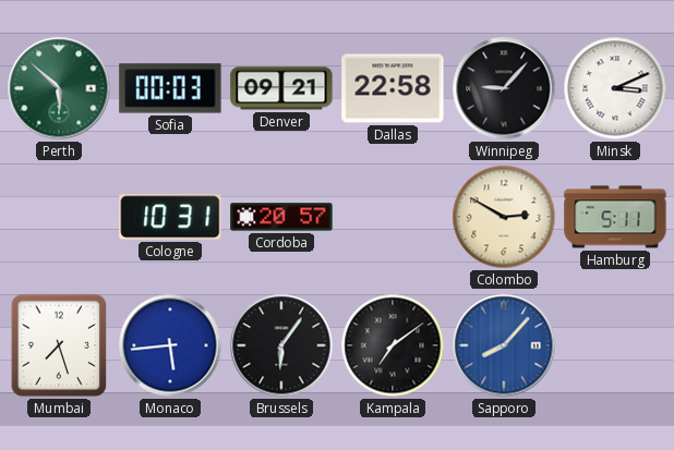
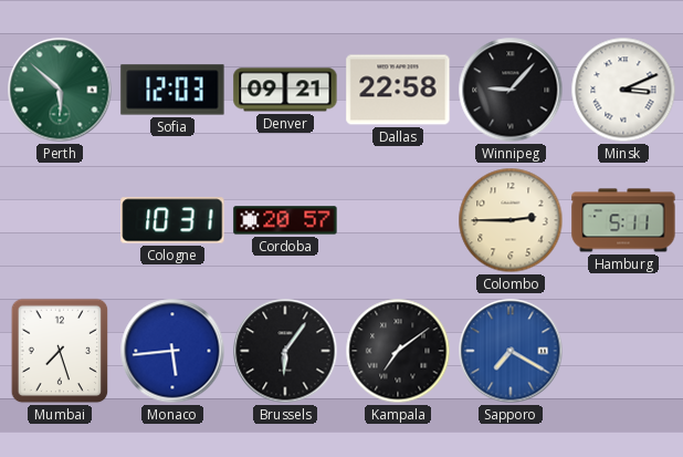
Sofia: 00:03 -> 12:03
Colombo: 2:50 -> 2:45
Sapporo: 8:07 -> 7:20
